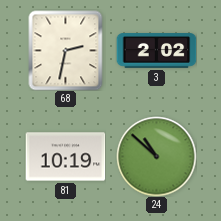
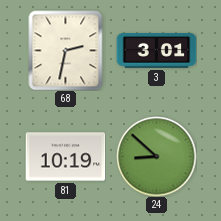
3: 2:02 -> 3:01
24: 10:52 -> 8:52
